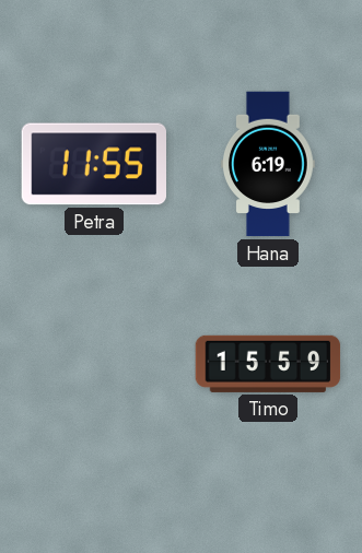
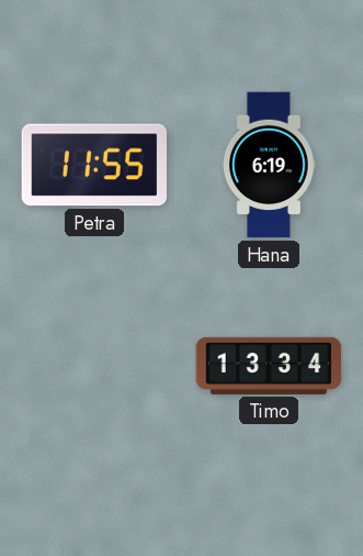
Timo: 15:59 -> 13:34
